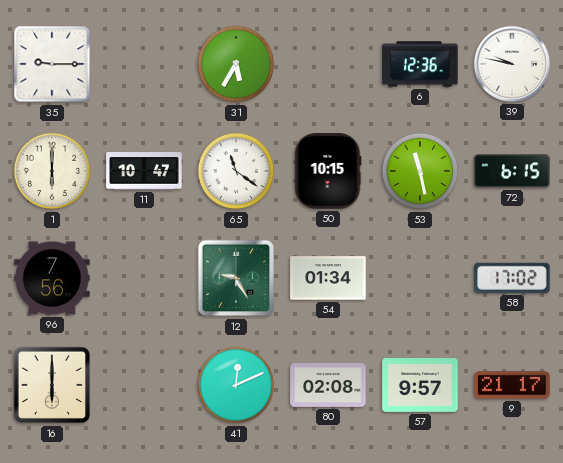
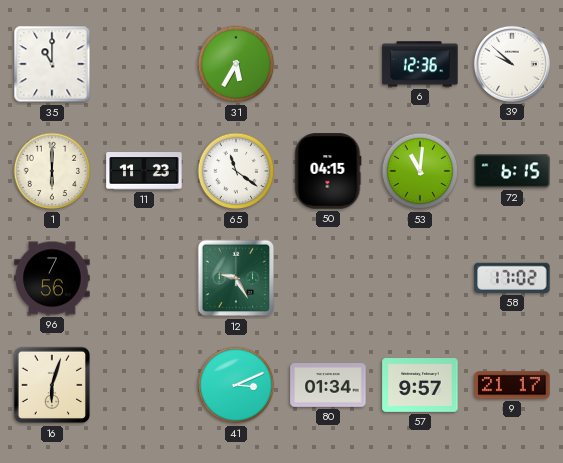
35: 9:15 -> 11:00
39: 9:47 -> 9:52
11: 10:47 -> 11:23
50: 10:15 -> 04:15
53: 11:28 -> 11:01
54: 01:34 -> none
16: 6:00 -> 6:03
41: 12:11 -> 3:11
80: 02:08 -> 01:34
